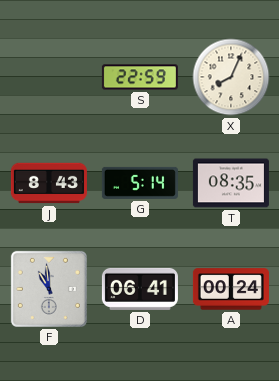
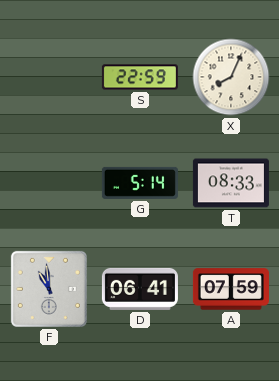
J: 8:43 -> none
T: 08:35 -> 08:33
A: 00:24 -> 07:59
